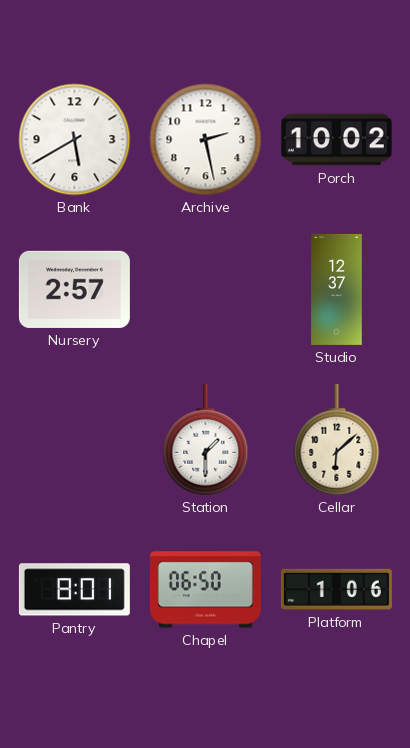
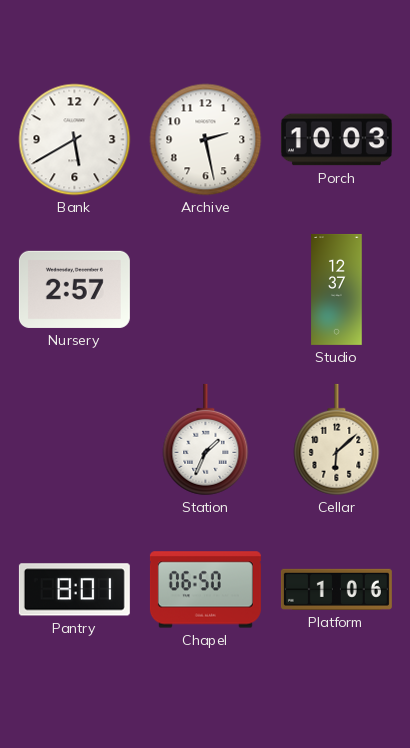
Porch: 10:02 -> 10:03
Station: 1:30 -> 1:34
